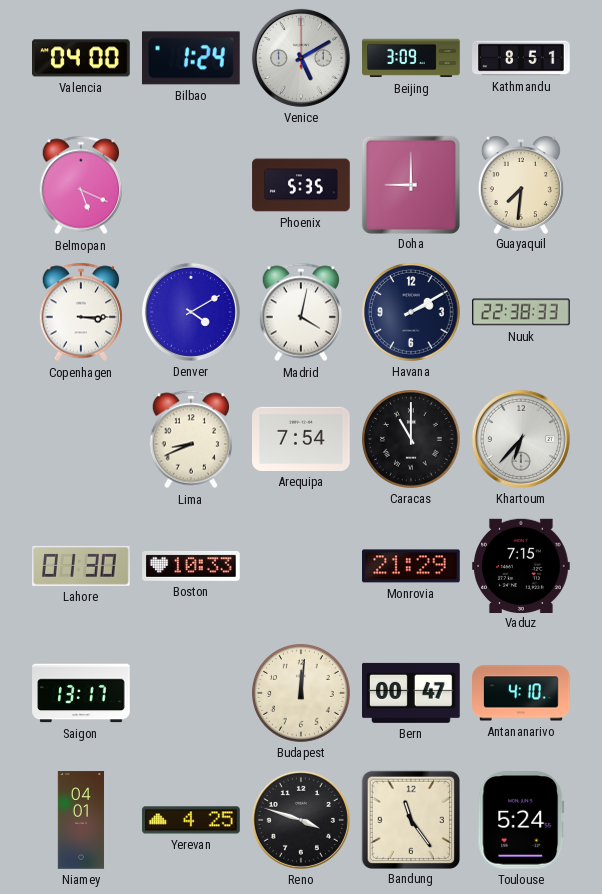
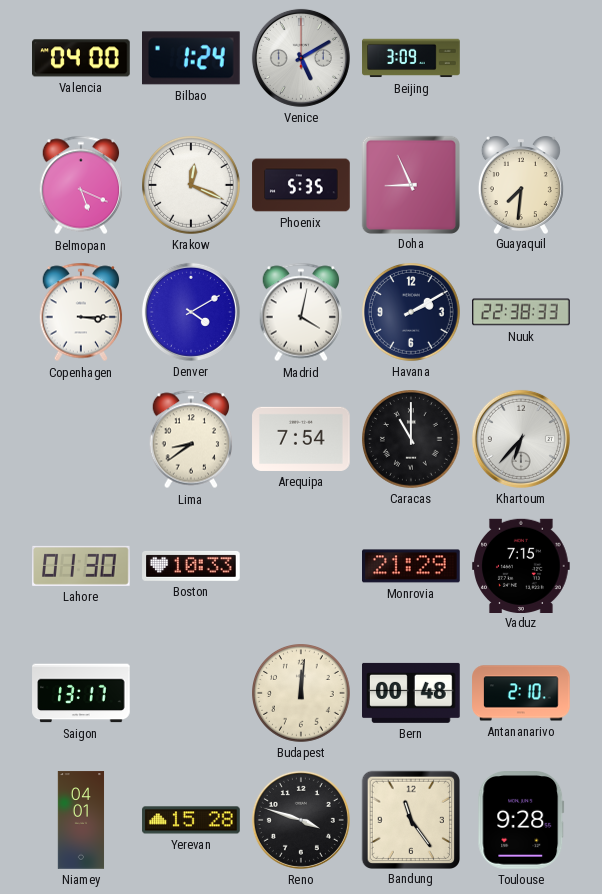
Kathmandu: 8:51 -> none
Krakow: none -> 12:19
Doha: 9:00 -> 8:56
Lima: 8:41 -> 8:39
Bern: 00:47 -> 00:48
Antananarivo: 4:10 -> 2:10
Yerevan: 4:25 -> 15:28
Toulouse: 5:24 -> 9:28
